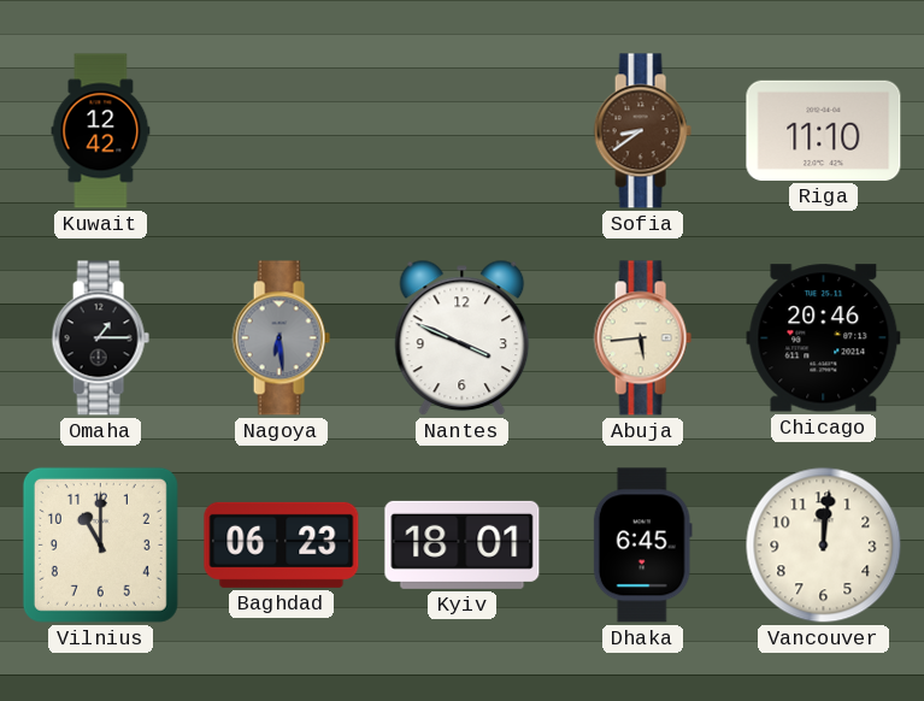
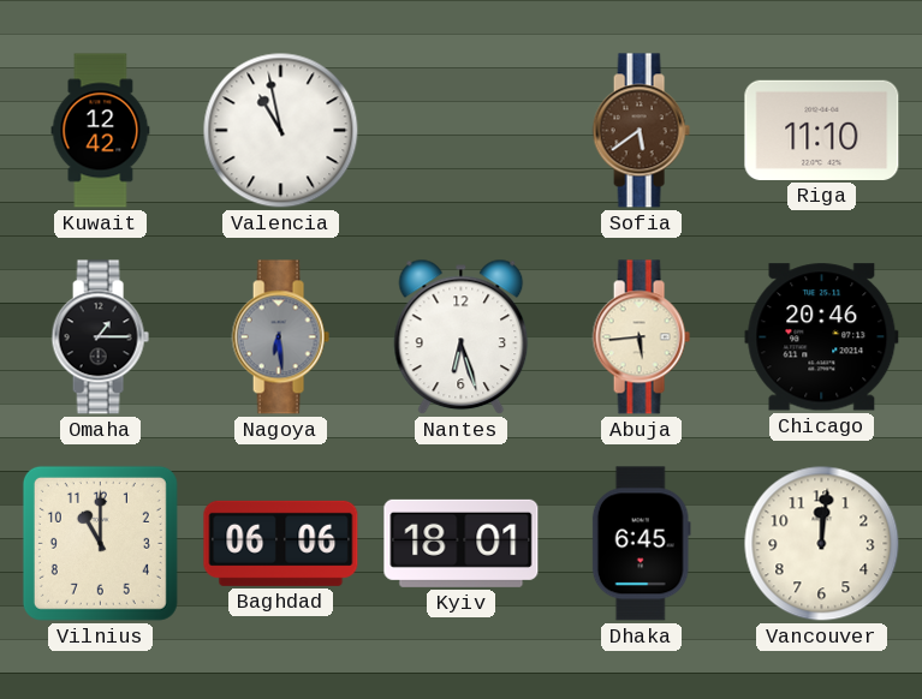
Valencia: none -> 10:58
Sofia: 8:39 -> 5:39
Nantes: 3:49 -> 6:27
Baghdad: 06:23 -> 06:06
